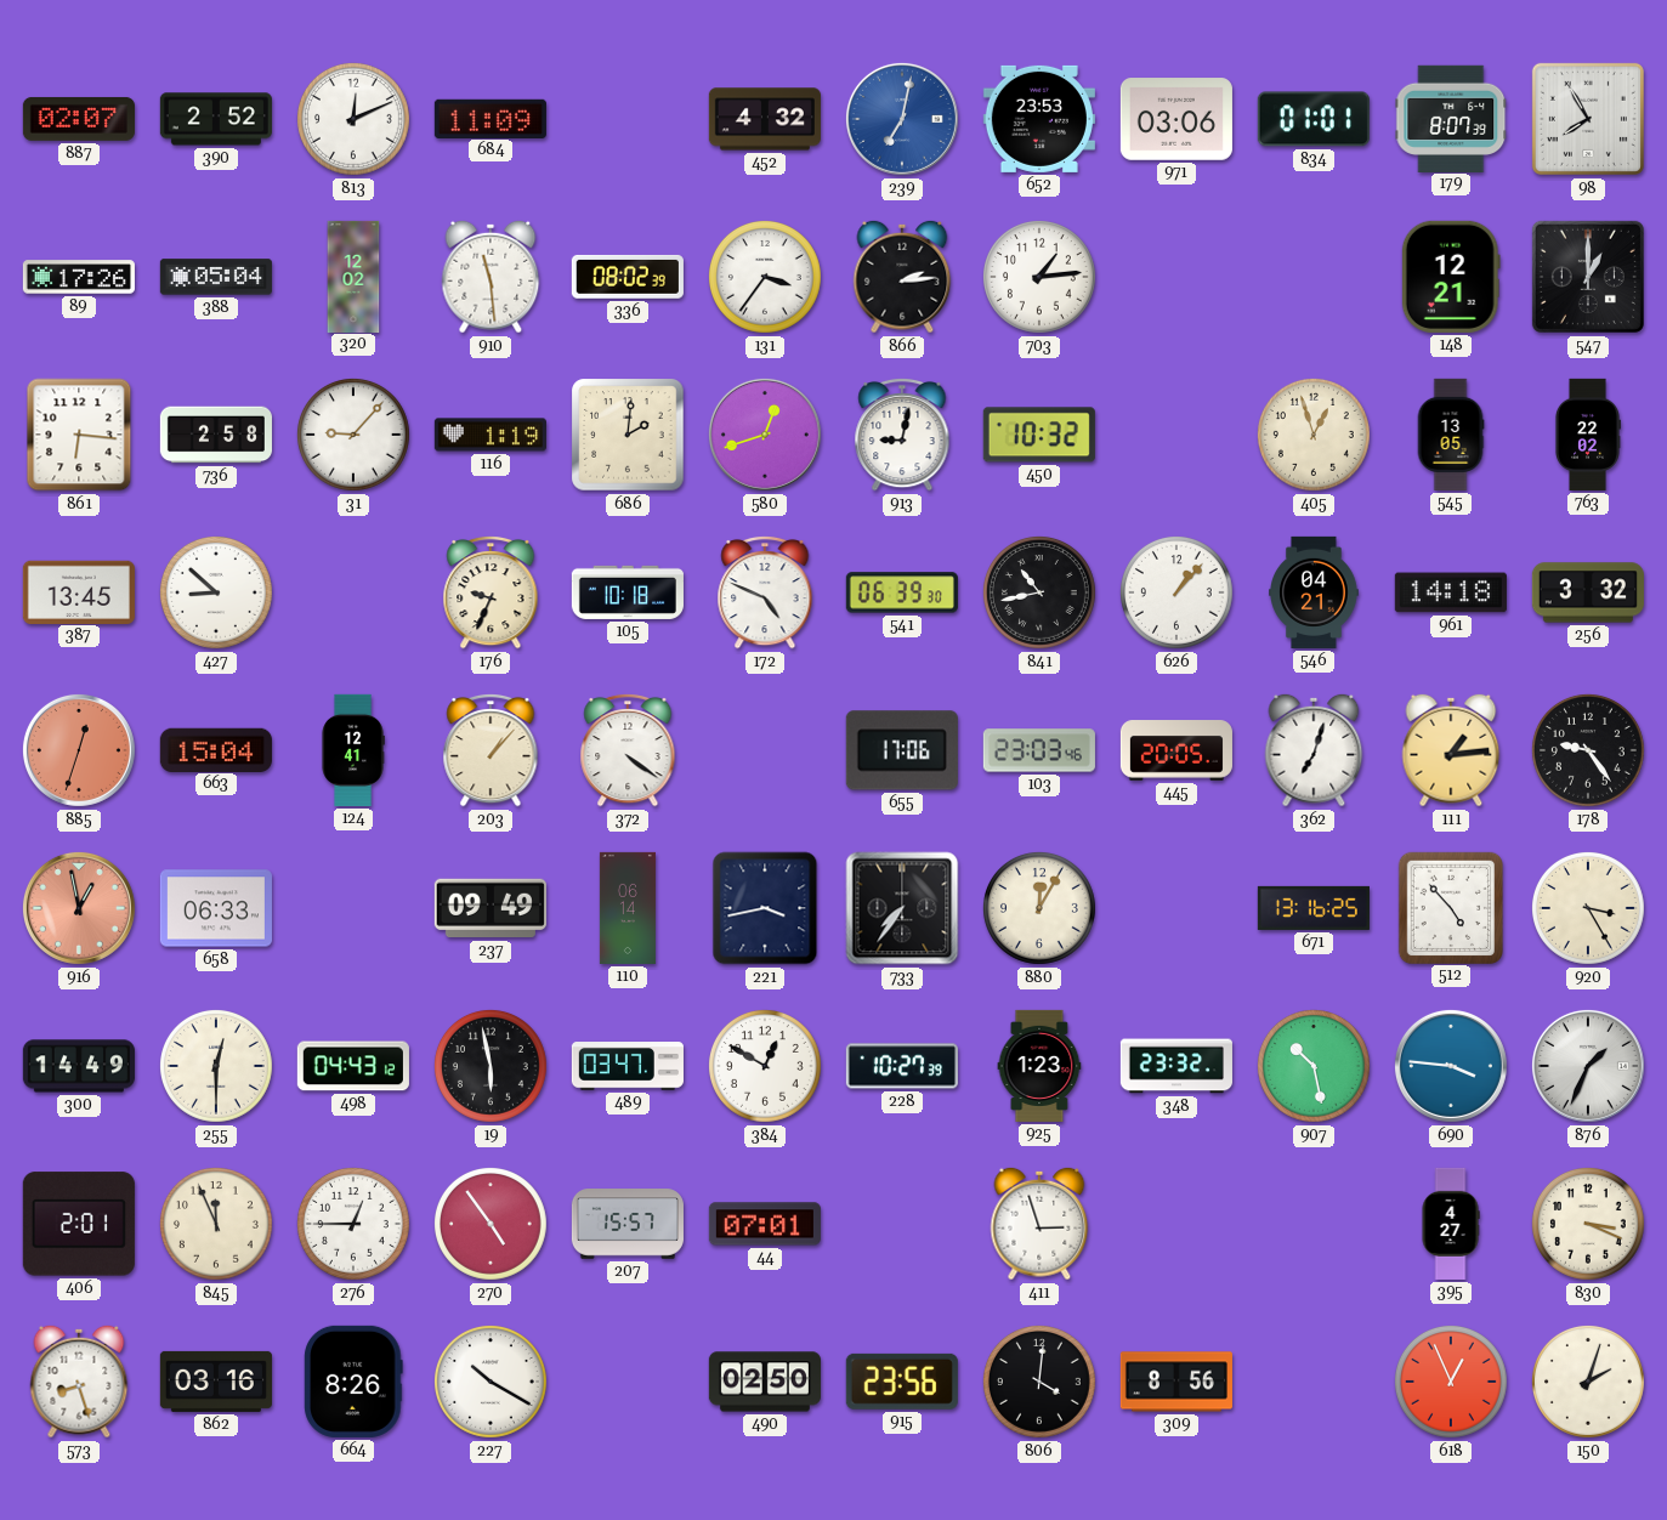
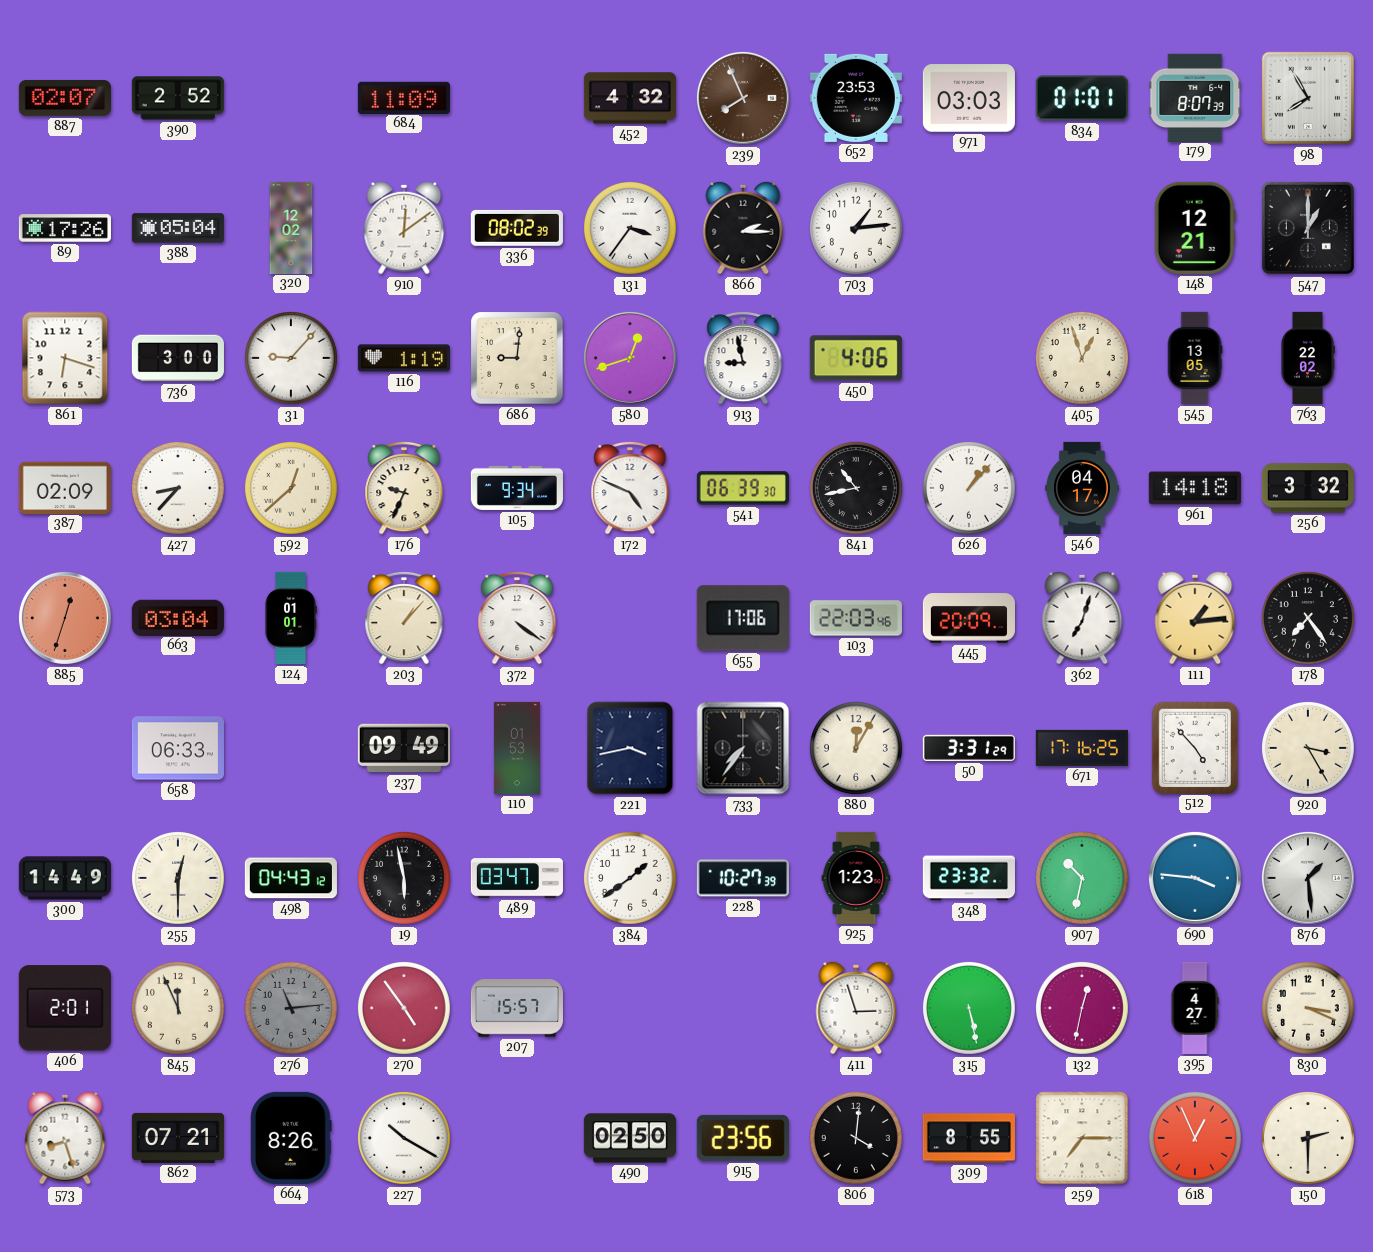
813: 12:11 -> none
239: 7:02 -> 7:56
239 dial: blue -> brown
971: 03:06 -> 03:03
910: 11:29 -> 12:09
866: 2:14 -> 2:15
861: 6:16 -> 6:18
736: 2:58 -> 3:00
686: 2:01 -> 9:01
913: 9:02 -> 8:58
450: 10:32 -> 4:06
387: 13:45 -> 02:09
427: 8:52 -> 8:37
592: none -> 12:38
105: 10:18 -> 9:34
546: 04:21 -> 04:17
663: 15:04 -> 03:04
124: 12:41 -> 01:01
103: 23:03 -> 22:03
445: 20:05 -> 20:09
178: 9:24 -> 7:24
916: 12:58 -> none
110: 06:14 -> 01:53
50: none -> 3:31
671: 13:16 -> 17:16
384: 12:50 -> 1:39
907: 10:28 -> 10:32
876: 1:34 -> 1:29
276: 12:45 -> 11:14
276 dial: white -> grey
44: 07:01 -> none
315: none -> 5:28
132: none -> 12:32
862: 03:16 -> 07:21
309: 8:56 -> 8:55
259: none -> 7:15
150: 2:03 -> 2:30
